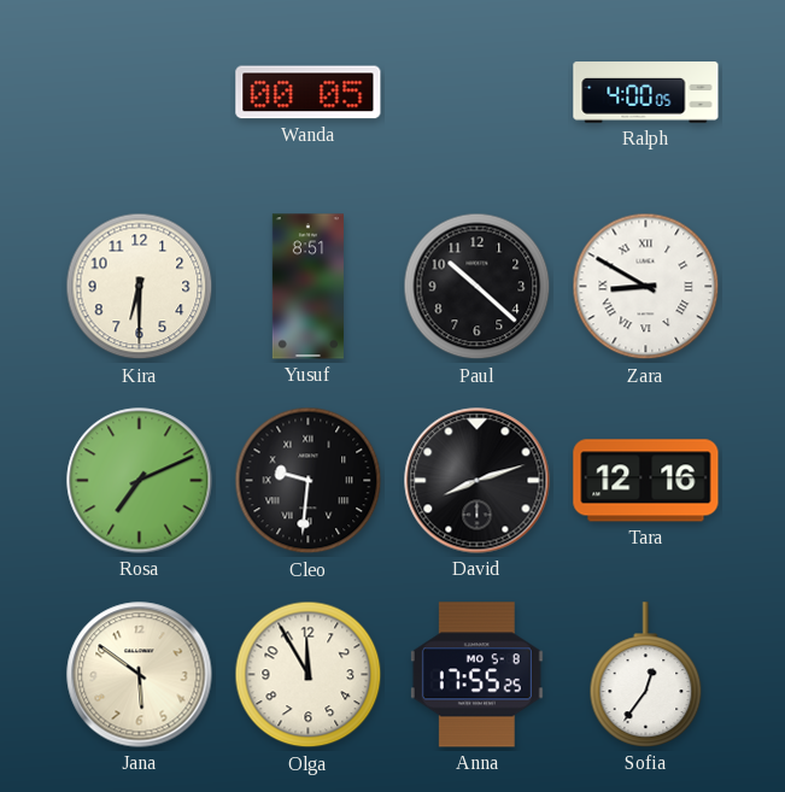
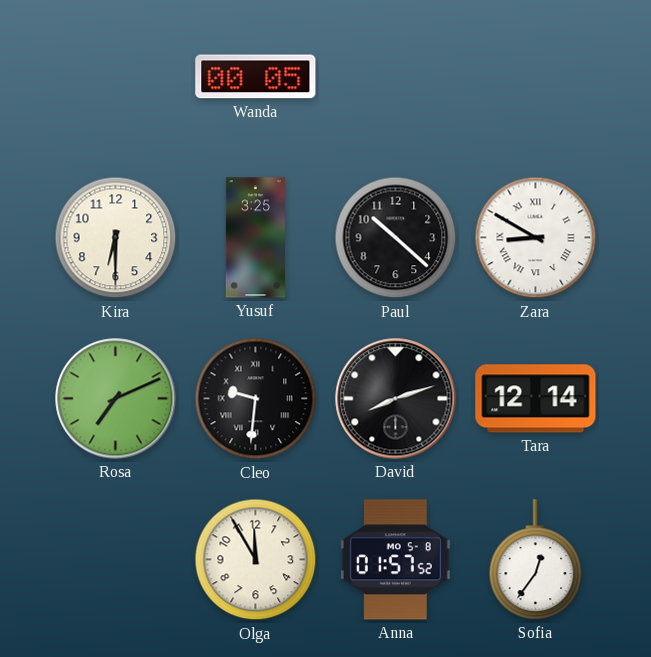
Ralph: 4:00 -> none
Yusuf: 8:51 -> 3:25
Tara: 12:16 -> 12:14
Jana: 5:51 -> none
Anna: 17:55 -> 01:57
